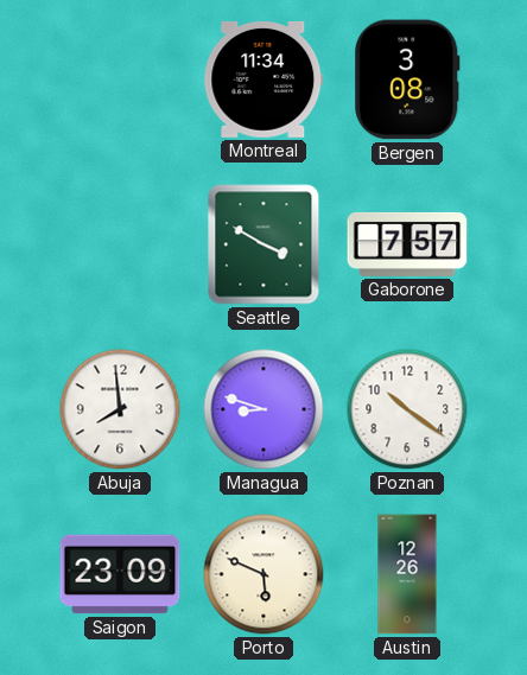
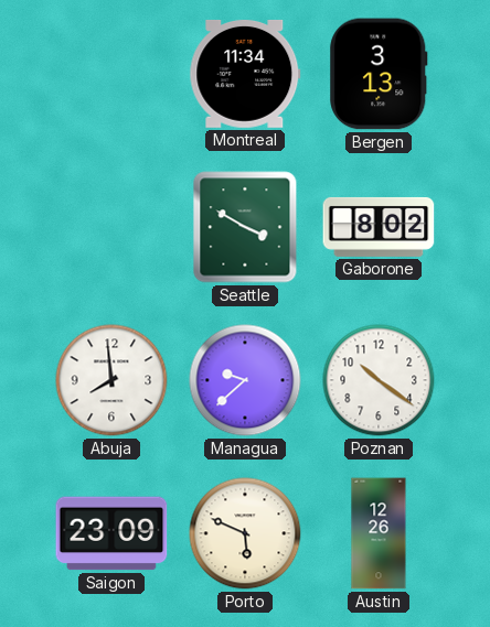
Bergen: 3:08 -> 3:13
Gaborone: 7:57 -> 8:02
Managua: 8:48 -> 9:38
